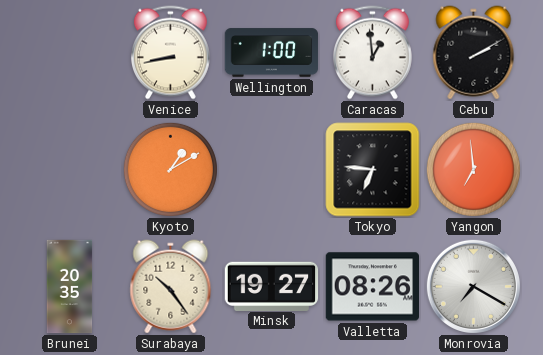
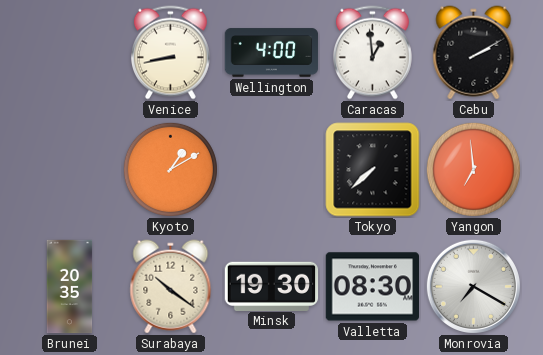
Wellington: 1:00 -> 4:00
Tokyo: 6:46 -> 7:38
Surabaya: 10:24 -> 10:21
Minsk: 19:27 -> 19:30
Valletta: 08:26 -> 08:30
